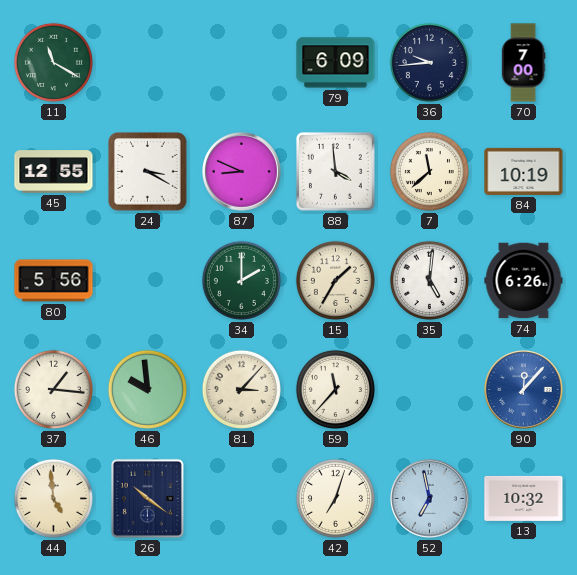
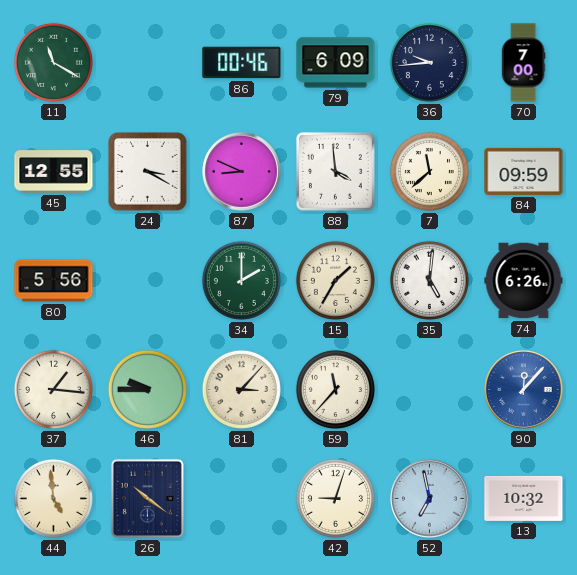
86: none -> 00:46
84: 10:19 -> 09:59
46: 9:59 -> 9:45
42: 7:03 -> 9:03
